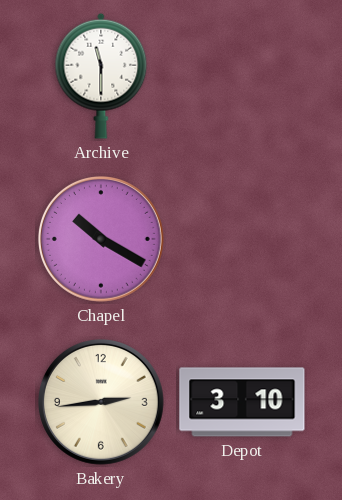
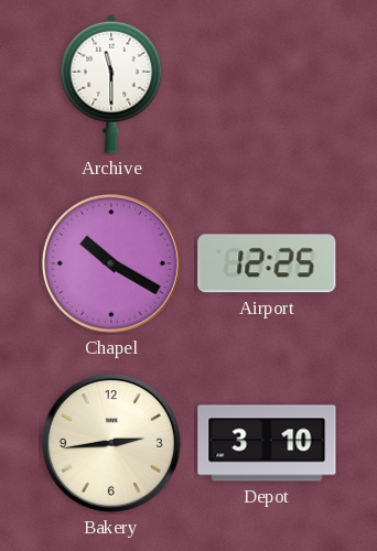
Airport: none -> 12:25
